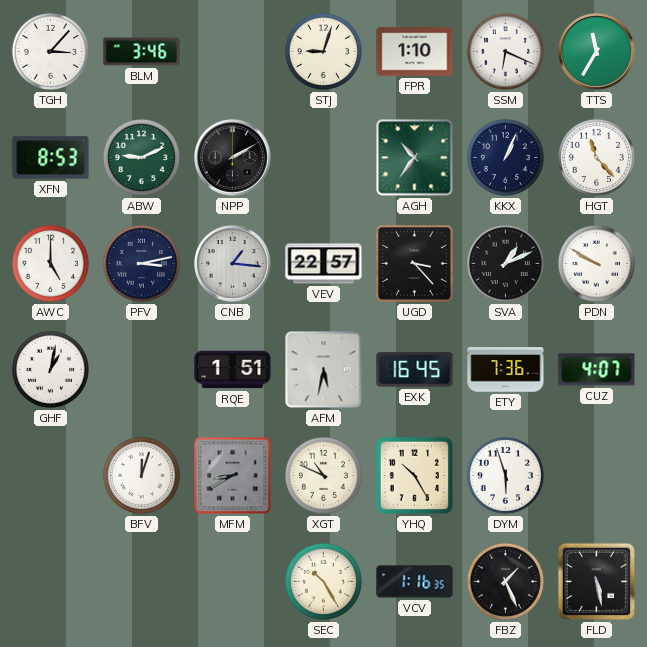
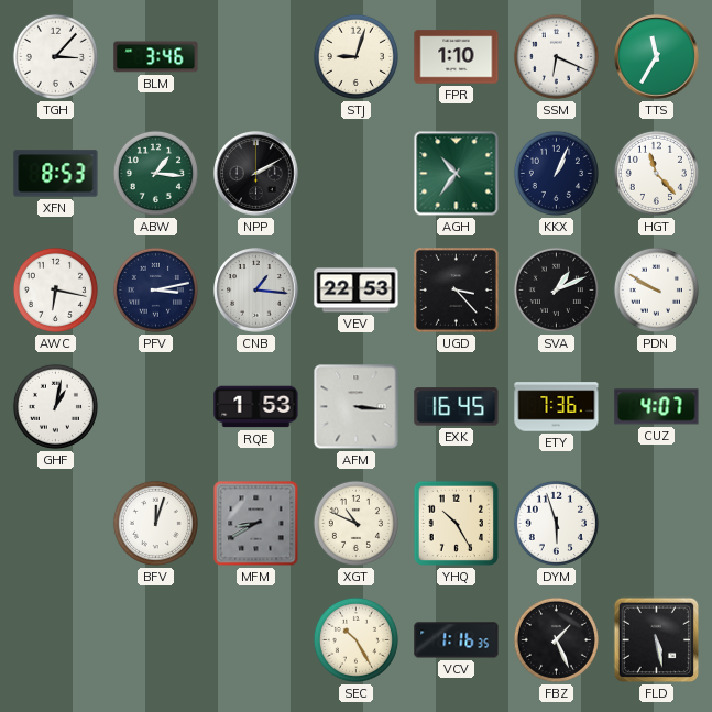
ABW: 9:11 -> 1:16
AWC: 5:00 -> 6:17
VEV: 22:57 -> 22:53
RQE: 1:51 -> 1:53
AFM: 5:32 -> 3:16
